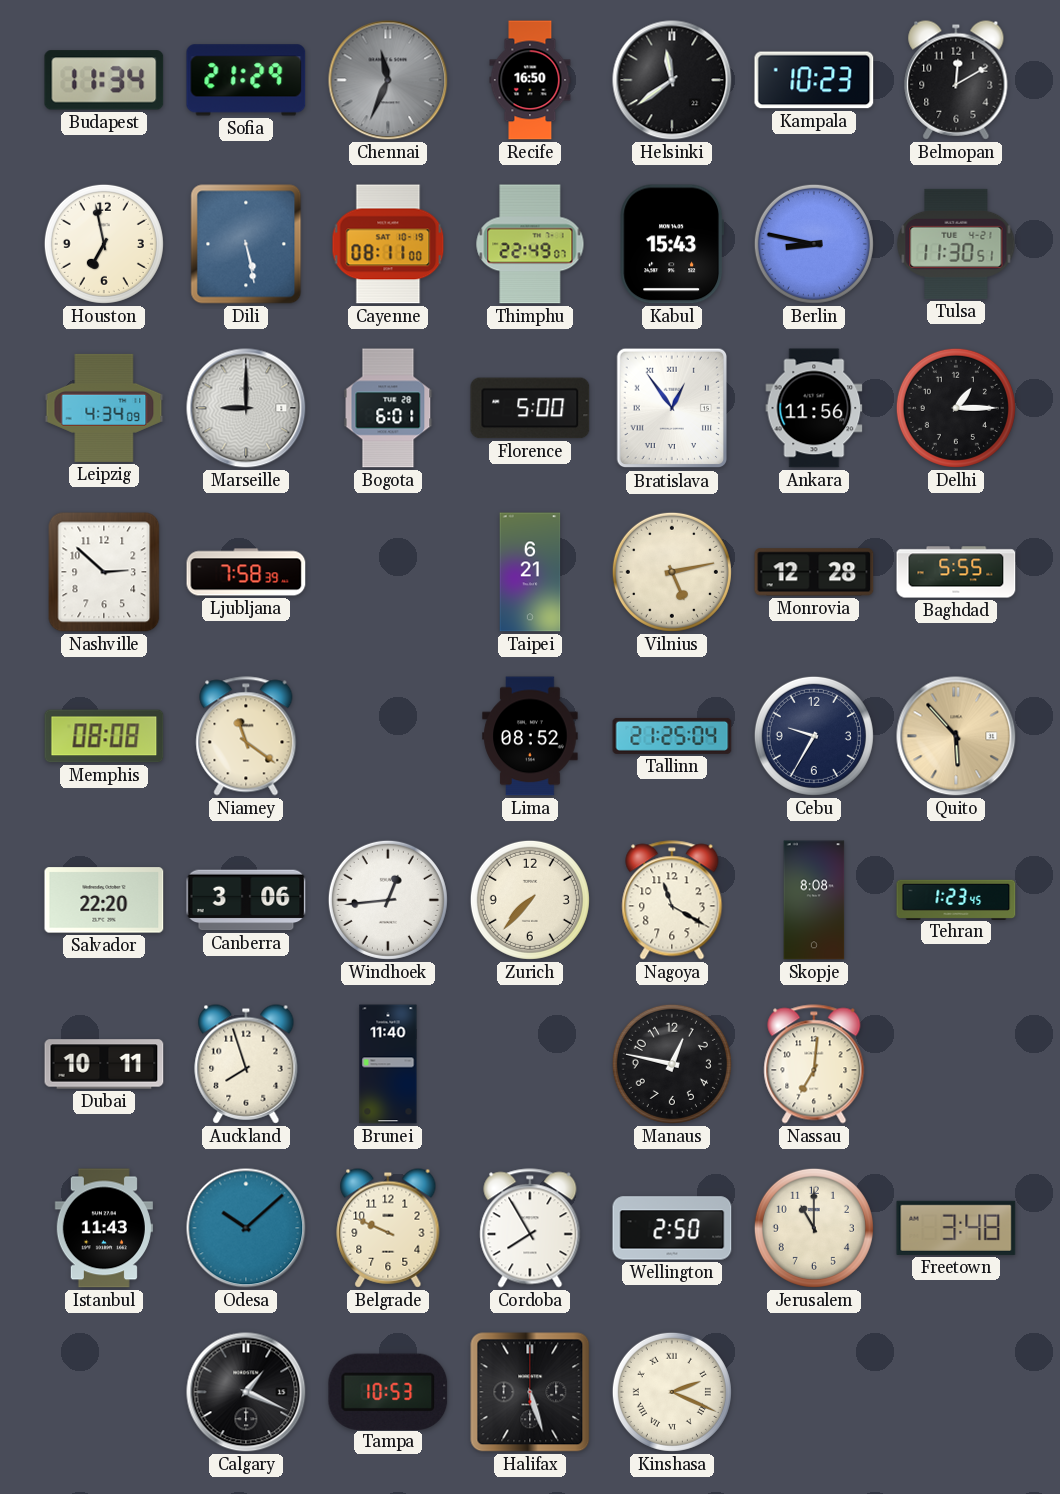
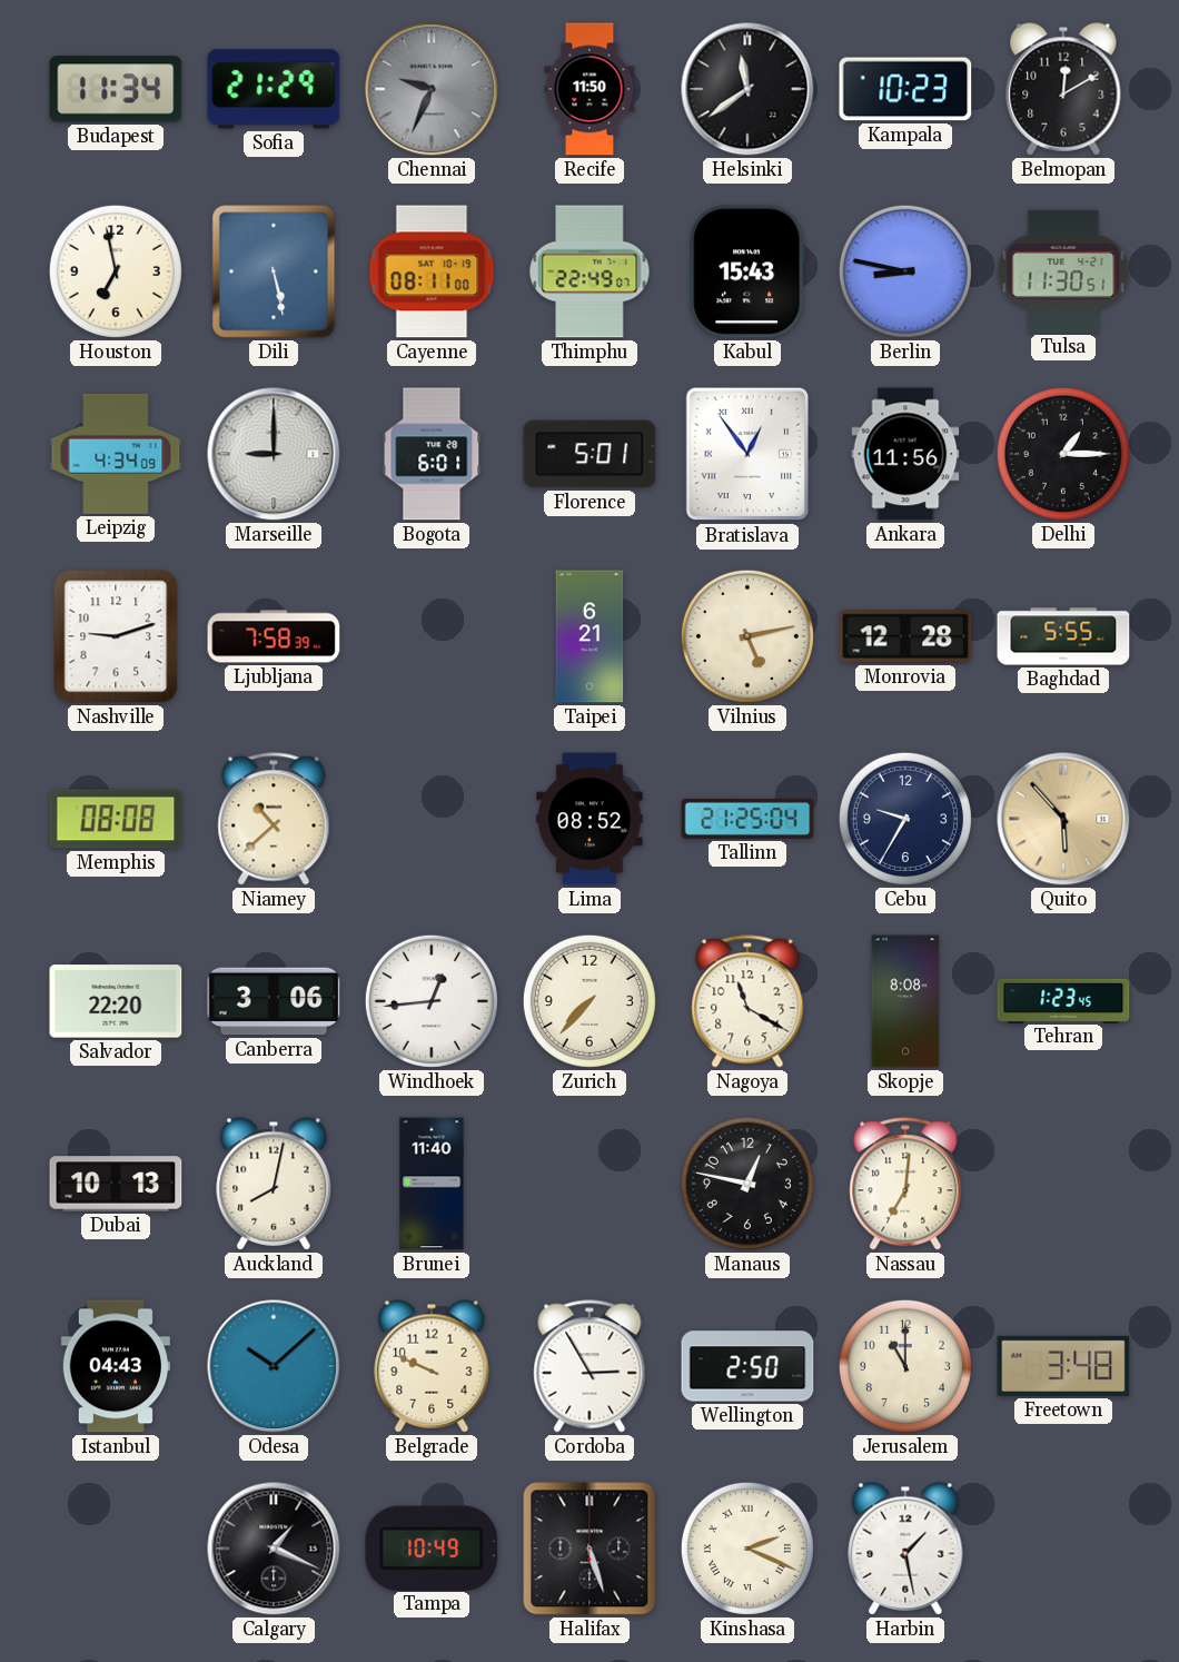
Chennai: 11:34 -> 9:34
Recife: 16:50 -> 11:50
Florence: 5:00 -> 5:01
Nashville: 2:52 -> 9:12
Niamey: 11:21 -> 10:38
Dubai: 10:11 -> 10:13
Auckland: 7:57 -> 8:02
Istanbul: 11:43 -> 04:43
Cordoba: 7:55 -> 2:55
Tampa: 10:53 -> 10:49
Harbin: none -> 1:28
